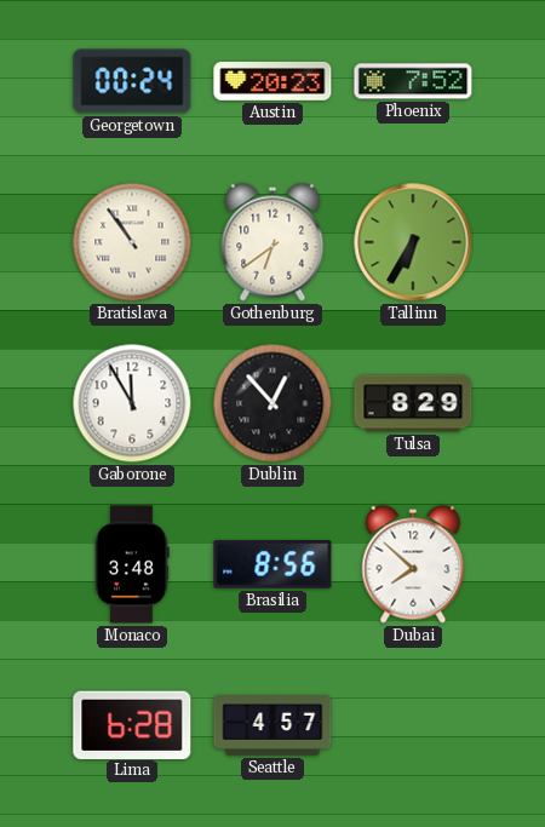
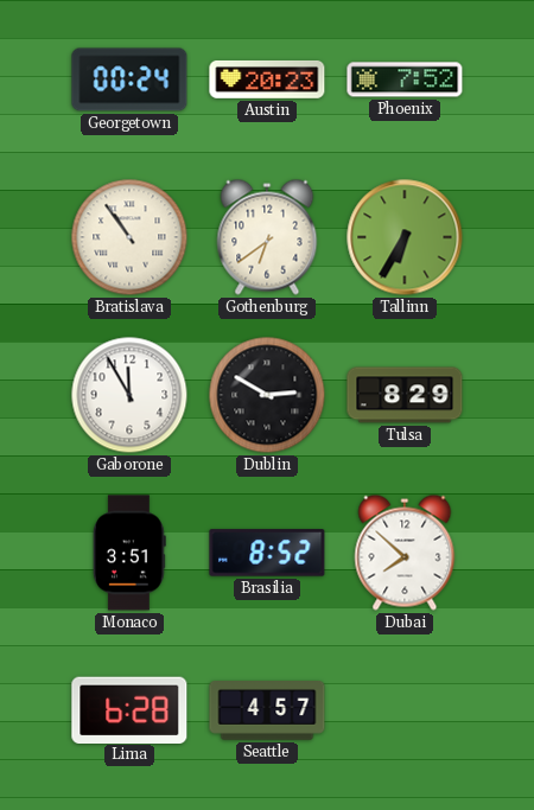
Dublin: 12:53 -> 2:50
Monaco: 3:48 -> 3:51
Brasilia: 8:56 -> 8:52
